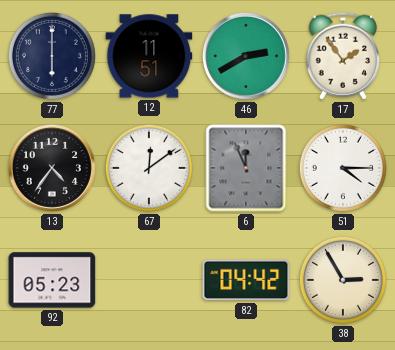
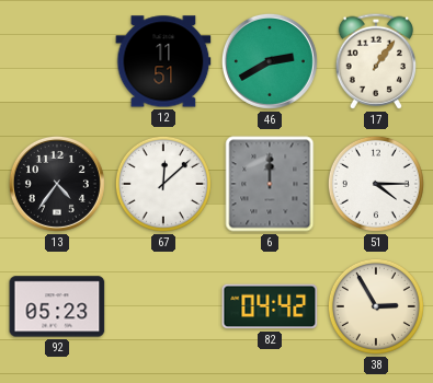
77: 6:00 -> none
17: 1:54 -> 1:06
67: 12:09 -> 12:08
6: 11:56 -> 12:00
